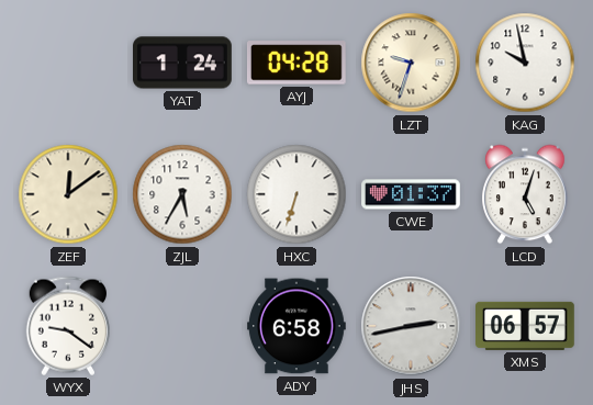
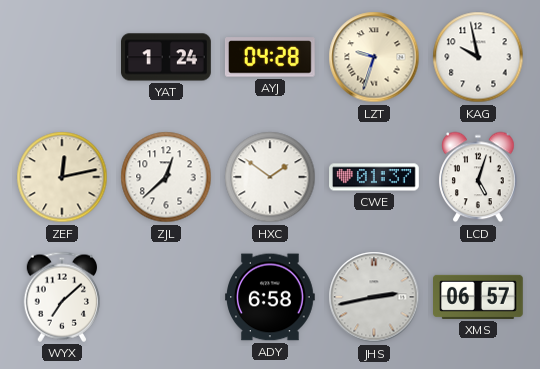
ZEF: 12:09 -> 12:13
ZJL: 5:35 -> 12:38
HXC: 6:33 -> 1:51
WYX: 9:21 -> 7:08
